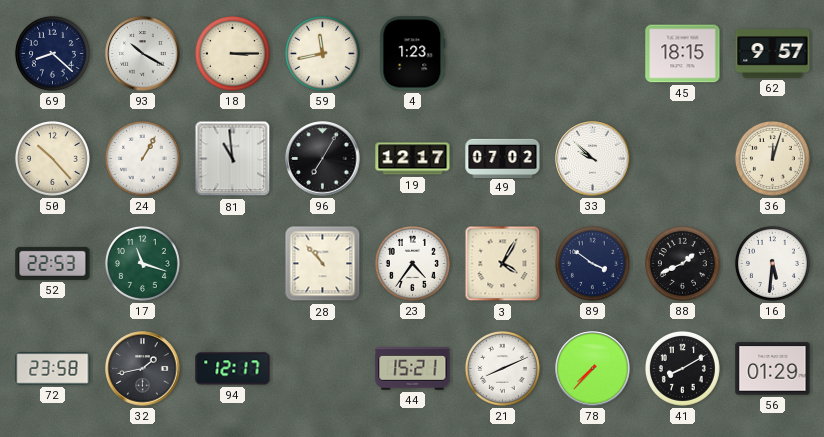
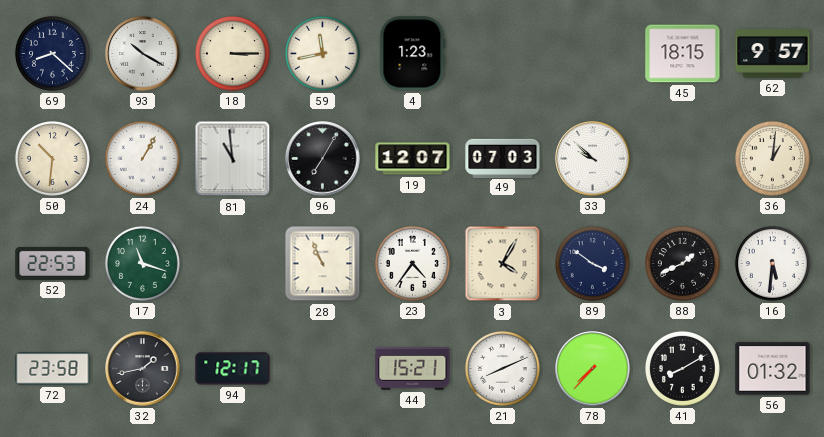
50: 10:23 -> 10:31
19: 12:17 -> 12:07
49: 07:02 -> 07:03
36: 12:03 -> 1:01
28: 10:53 -> 10:56
56: 01:29 -> 01:32
